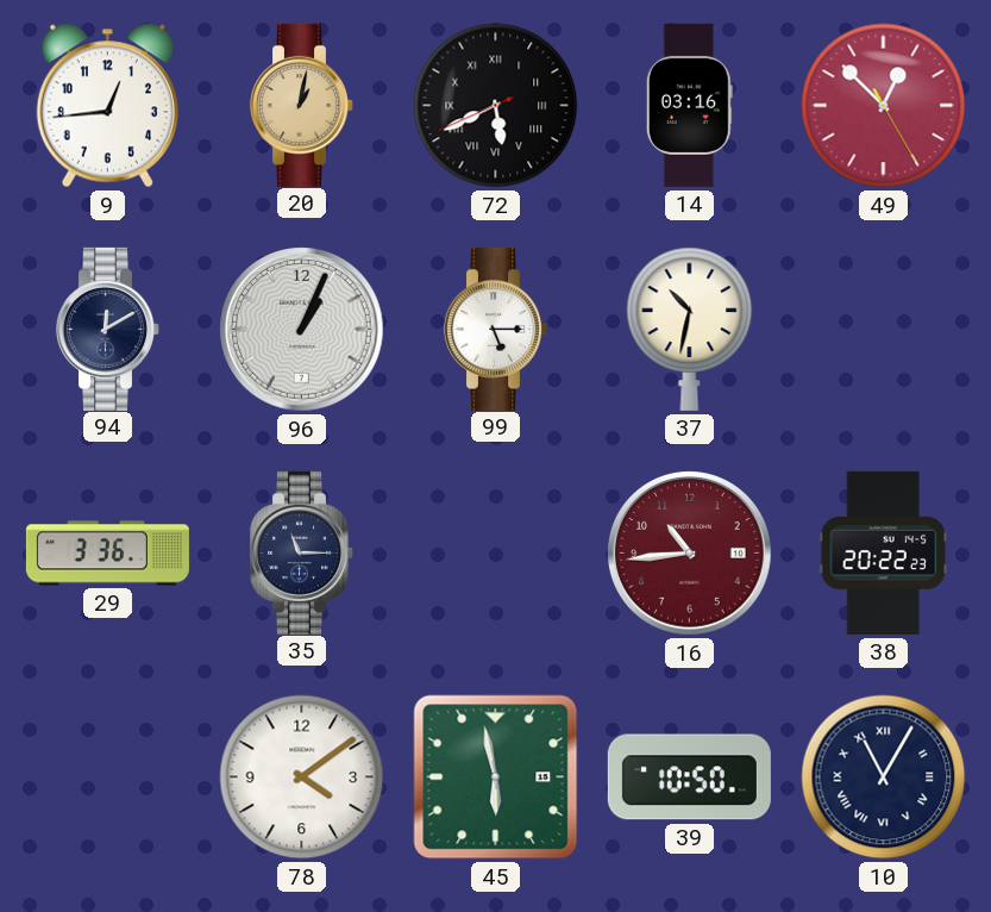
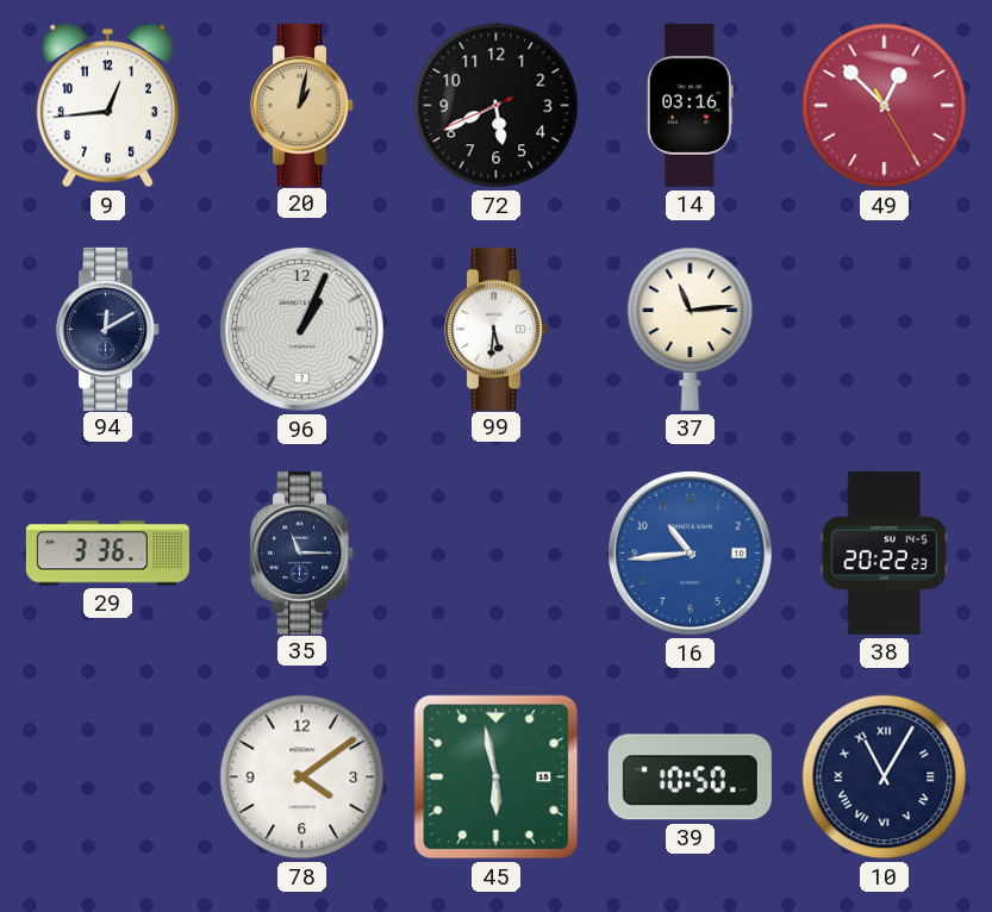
72 numerals: Roman -> Arabic
99: 5:15 -> 5:31
37: 10:32 -> 11:14
16 dial: burgundy -> blue
